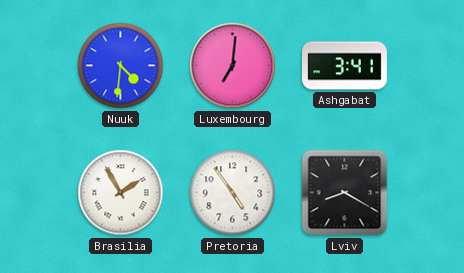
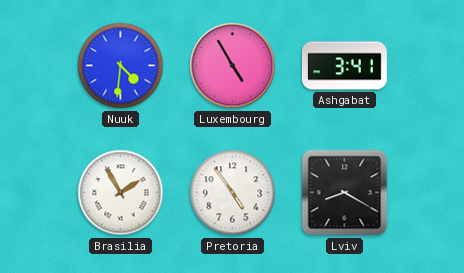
Luxembourg: 7:01 -> 4:55
